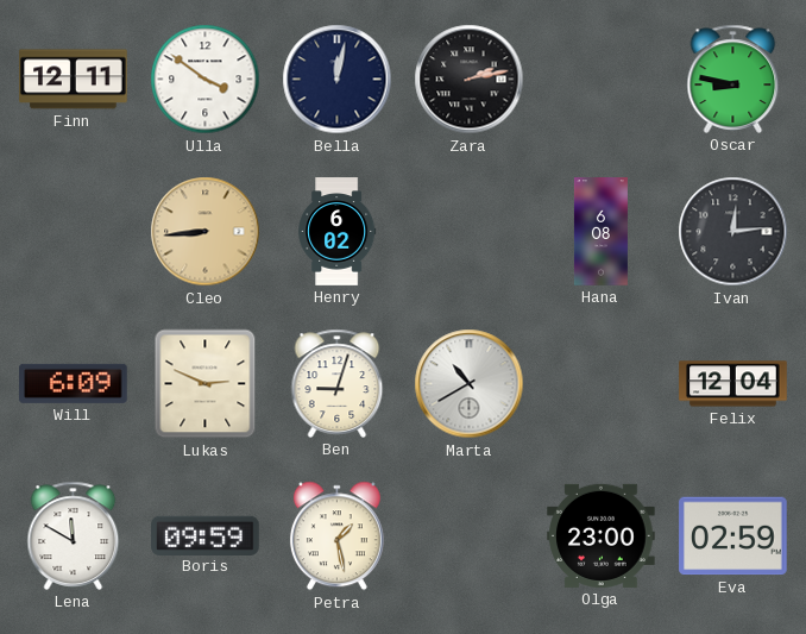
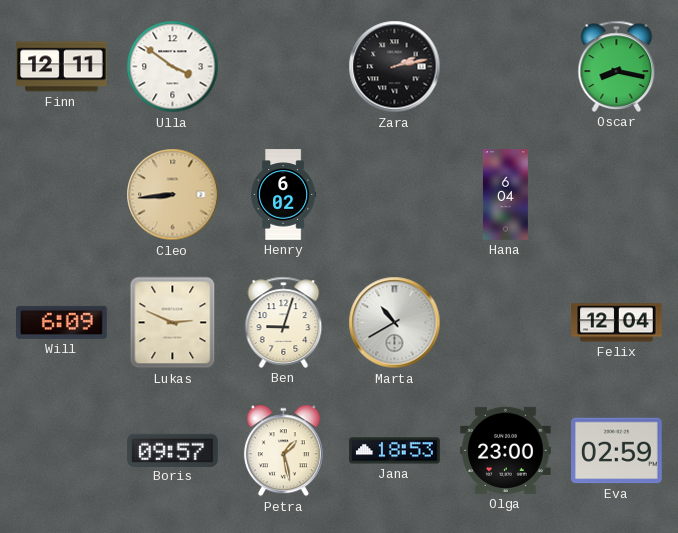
Bella: 12:02 -> none
Oscar: 8:47 -> 8:17
Hana: 6:08 -> 6:04
Ivan: 12:14 -> none
Lena: 11:50 -> none
Boris: 09:59 -> 09:57
Jana: none -> 18:53
